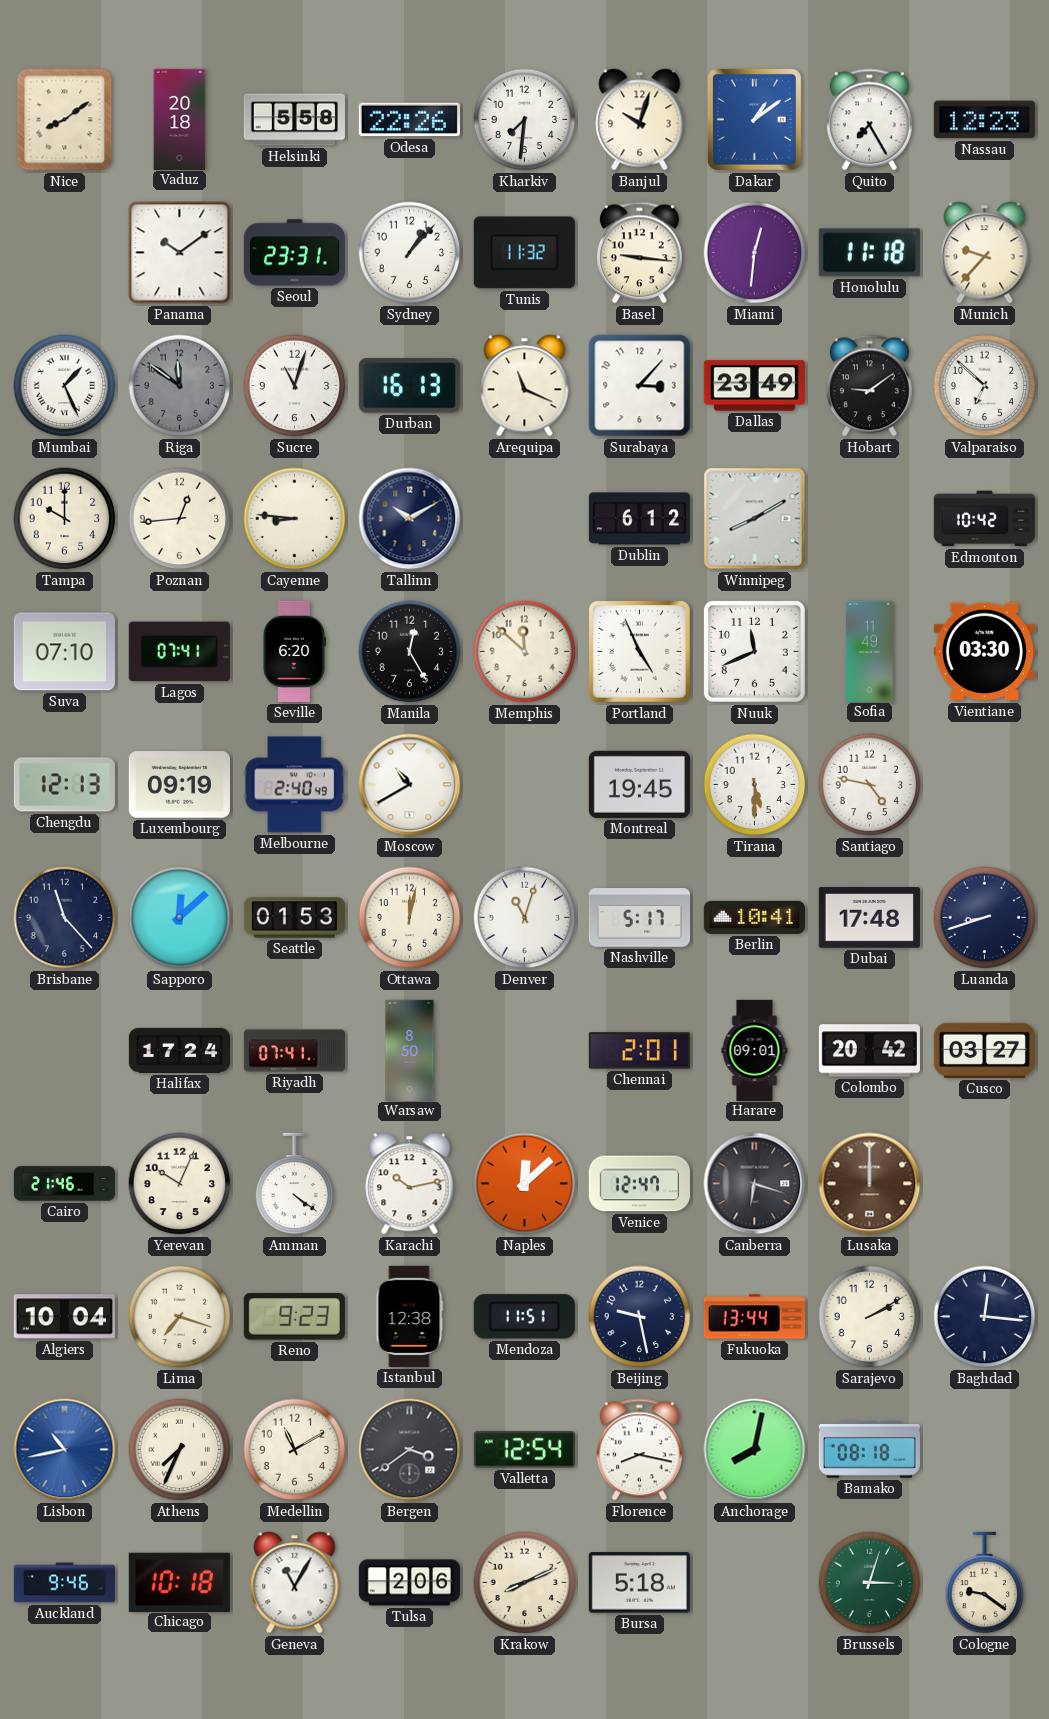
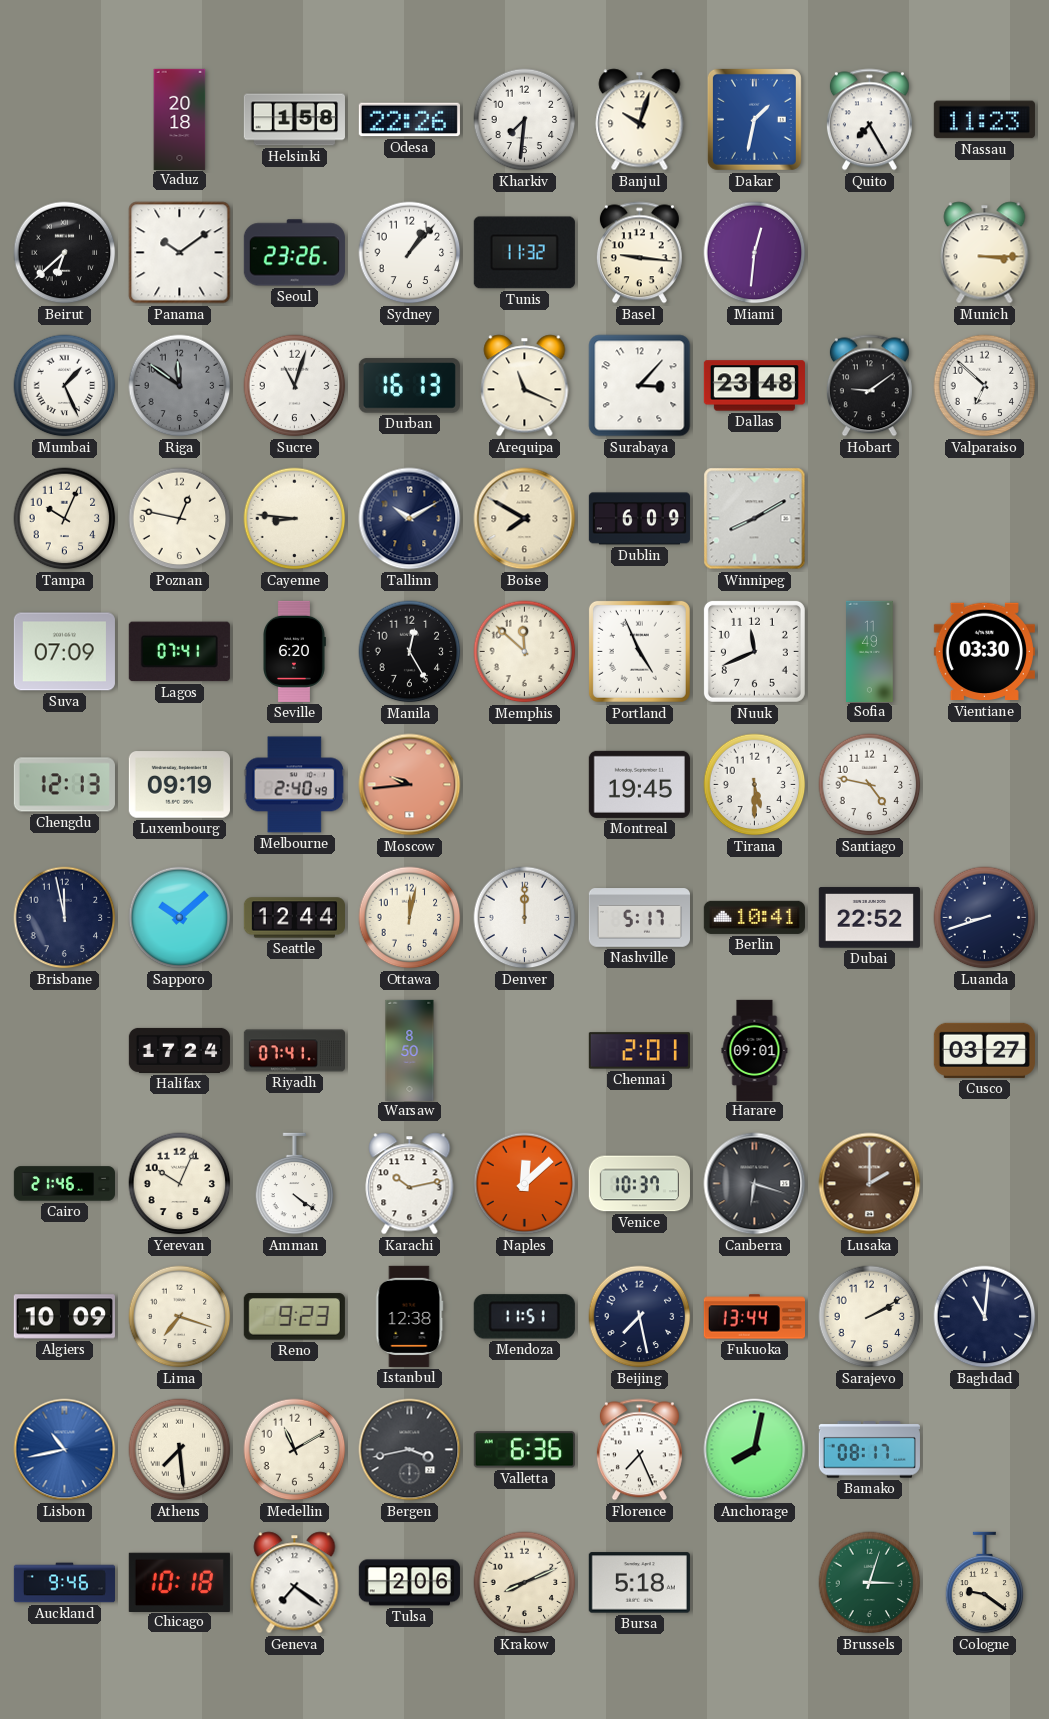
Nice: 8:09 -> none
Helsinki: 5:58 -> 1:58
Dakar: 1:09 -> 1:32
Nassau: 12:23 -> 11:23
Beirut: none -> 6:38
Seoul: 23:31 -> 23:26
Honolulu: 11:18 -> none
Munich: 9:37 -> 3:15
Dallas: 23:49 -> 23:48
Tampa: 10:00 -> 10:04
Poznan: 12:44 -> 12:47
Boise: none -> 7:50
Dublin: 6:12 -> 6:09
Edmonton: 10:42 -> none
Suva: 07:10 -> 07:09
Moscow: 10:40 -> 9:44
Moscow dial: white -> salmon
Brisbane: 11:23 -> 11:58
Sapporo: 12:08 -> 10:08
Seattle: 01:53 -> 12:44
Denver: 11:03 -> 12:00
Dubai: 17:48 -> 22:52
Colombo: 20:42 -> none
Venice: 12:47 -> 10:37
Lusaka: 12:00 -> 2:00
Algiers: 10:04 -> 10:09
Beijing: 9:28 -> 7:28
Baghdad: 12:16 -> 11:01
Athens: 7:34 -> 7:29
Bergen: 3:39 -> 3:43
Valletta: 12:54 -> 6:36
Florence: 8:17 -> 7:26
Bamako: 08:18 -> 08:17
Geneva: 11:05 -> 7:21
